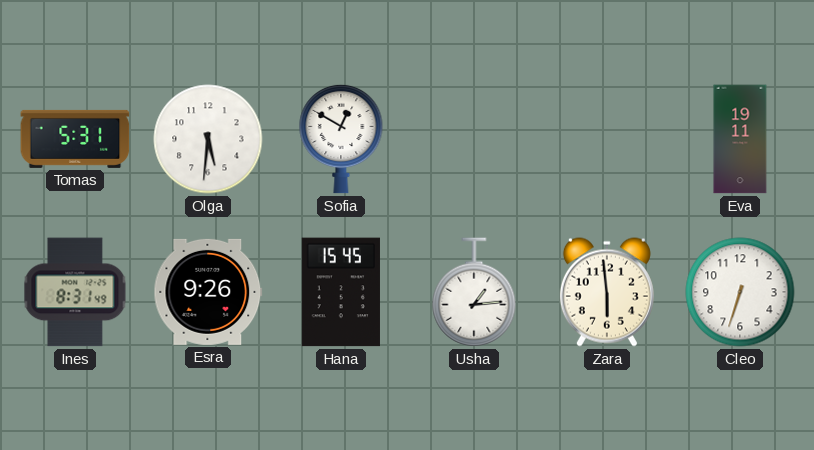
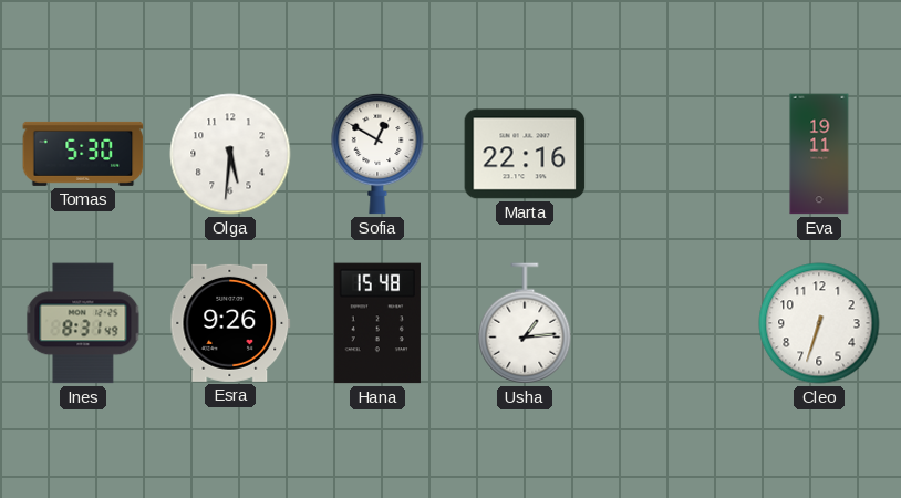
Tomas: 5:31 -> 5:30
Marta: none -> 22:16
Hana: 15:45 -> 15:48
Zara: 5:59 -> none
